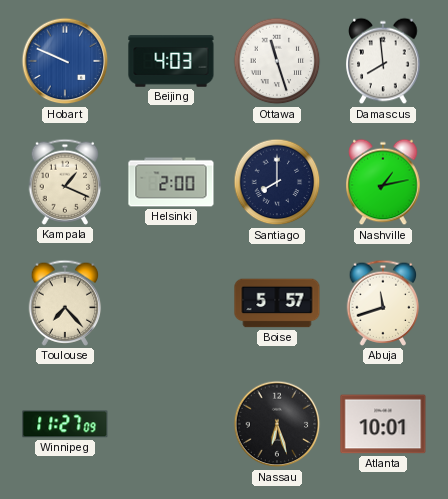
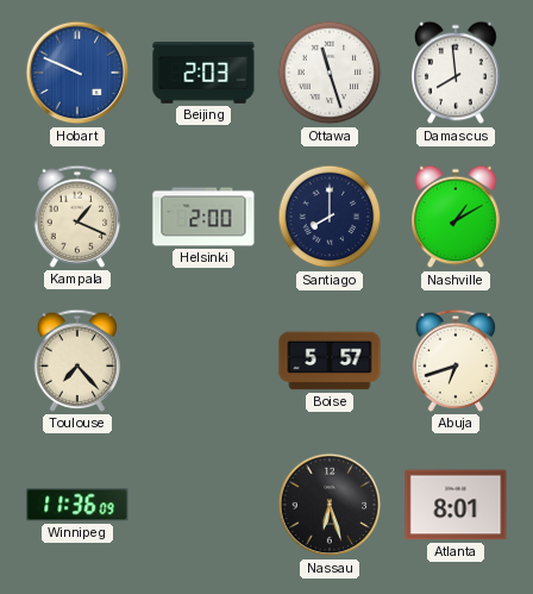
Beijing: 4:03 -> 2:03
Nashville: 1:13 -> 1:10
Abuja: 11:42 -> 6:42
Winnipeg: 11:27 -> 11:36
Atlanta: 10:01 -> 8:01
